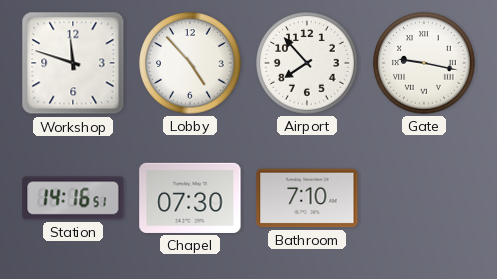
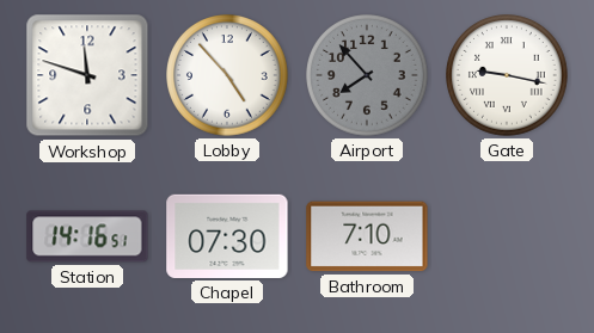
Airport dial: white -> grey
